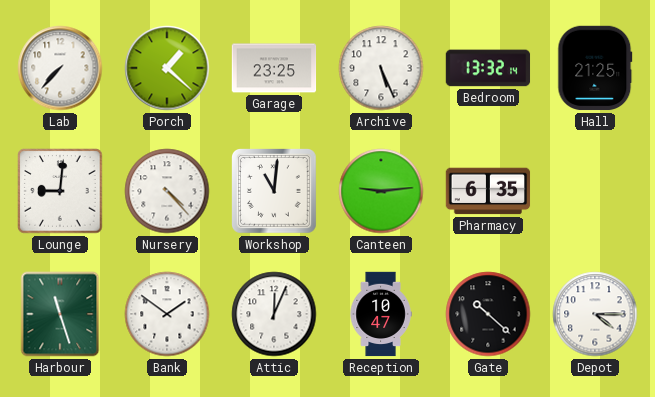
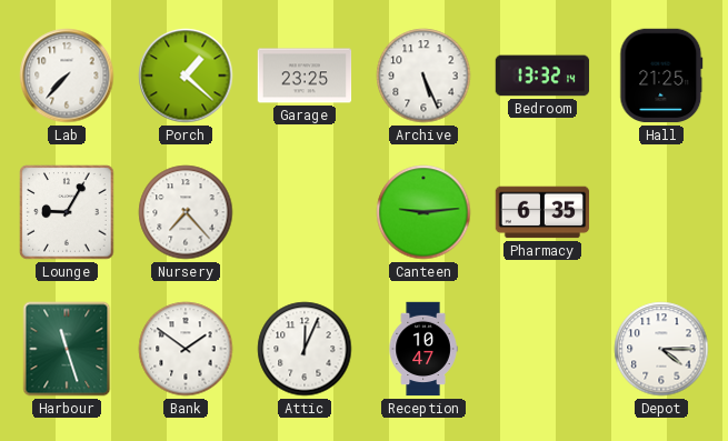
Lounge: 9:01 -> 9:05
Nursery: 4:23 -> 7:23
Workshop: 11:01 -> none
Gate: 10:22 -> none
